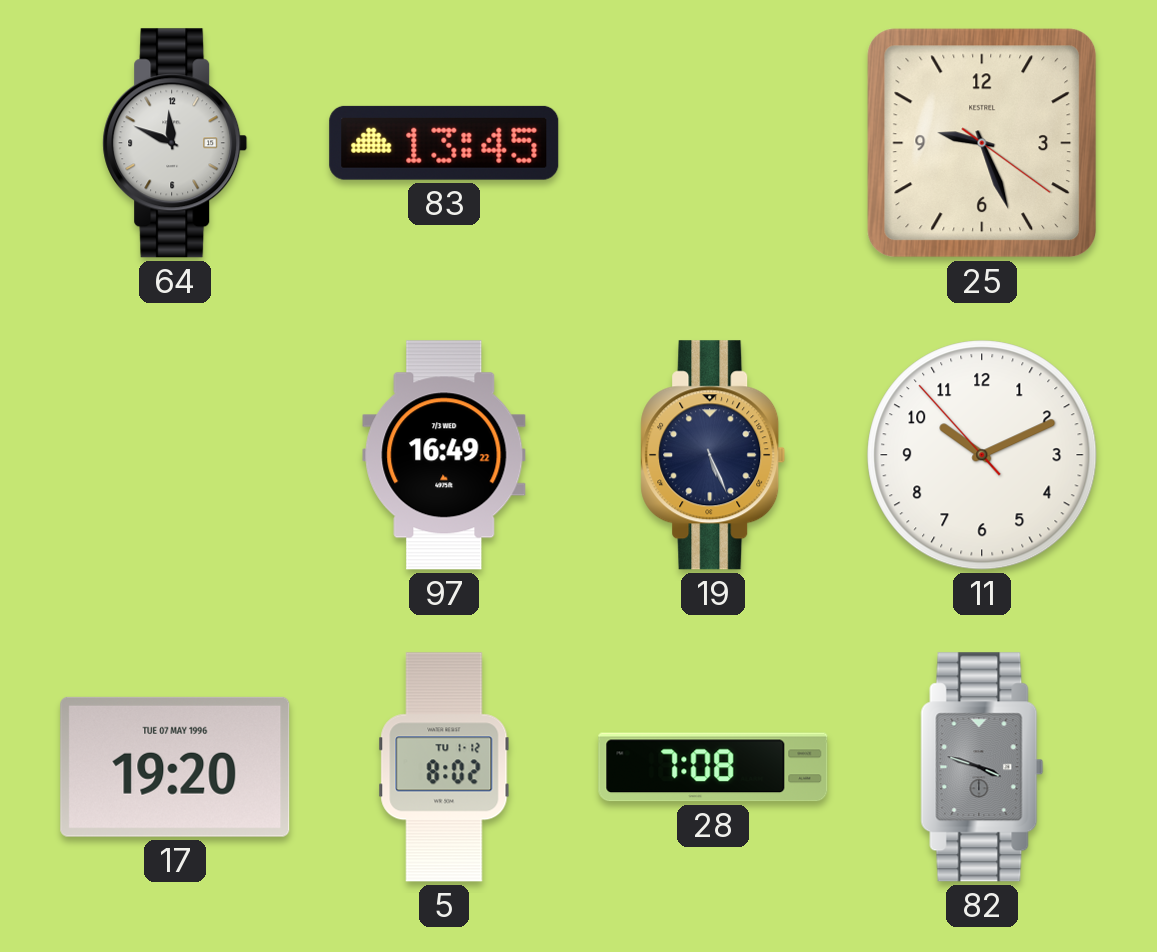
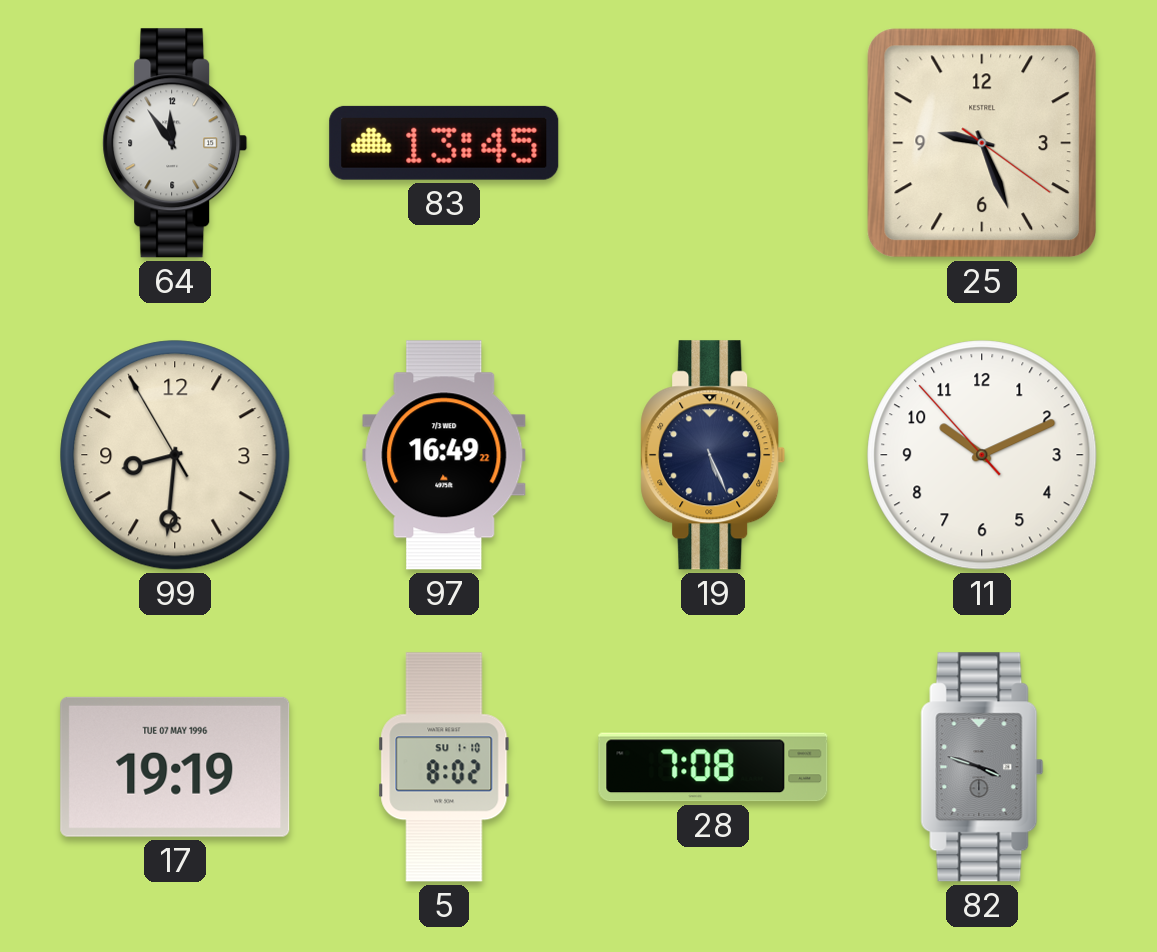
64: 11:49 -> 11:54
99: none -> 8:30
17: 19:20 -> 19:19
5 date: TU 1-12 -> SU 1-10
